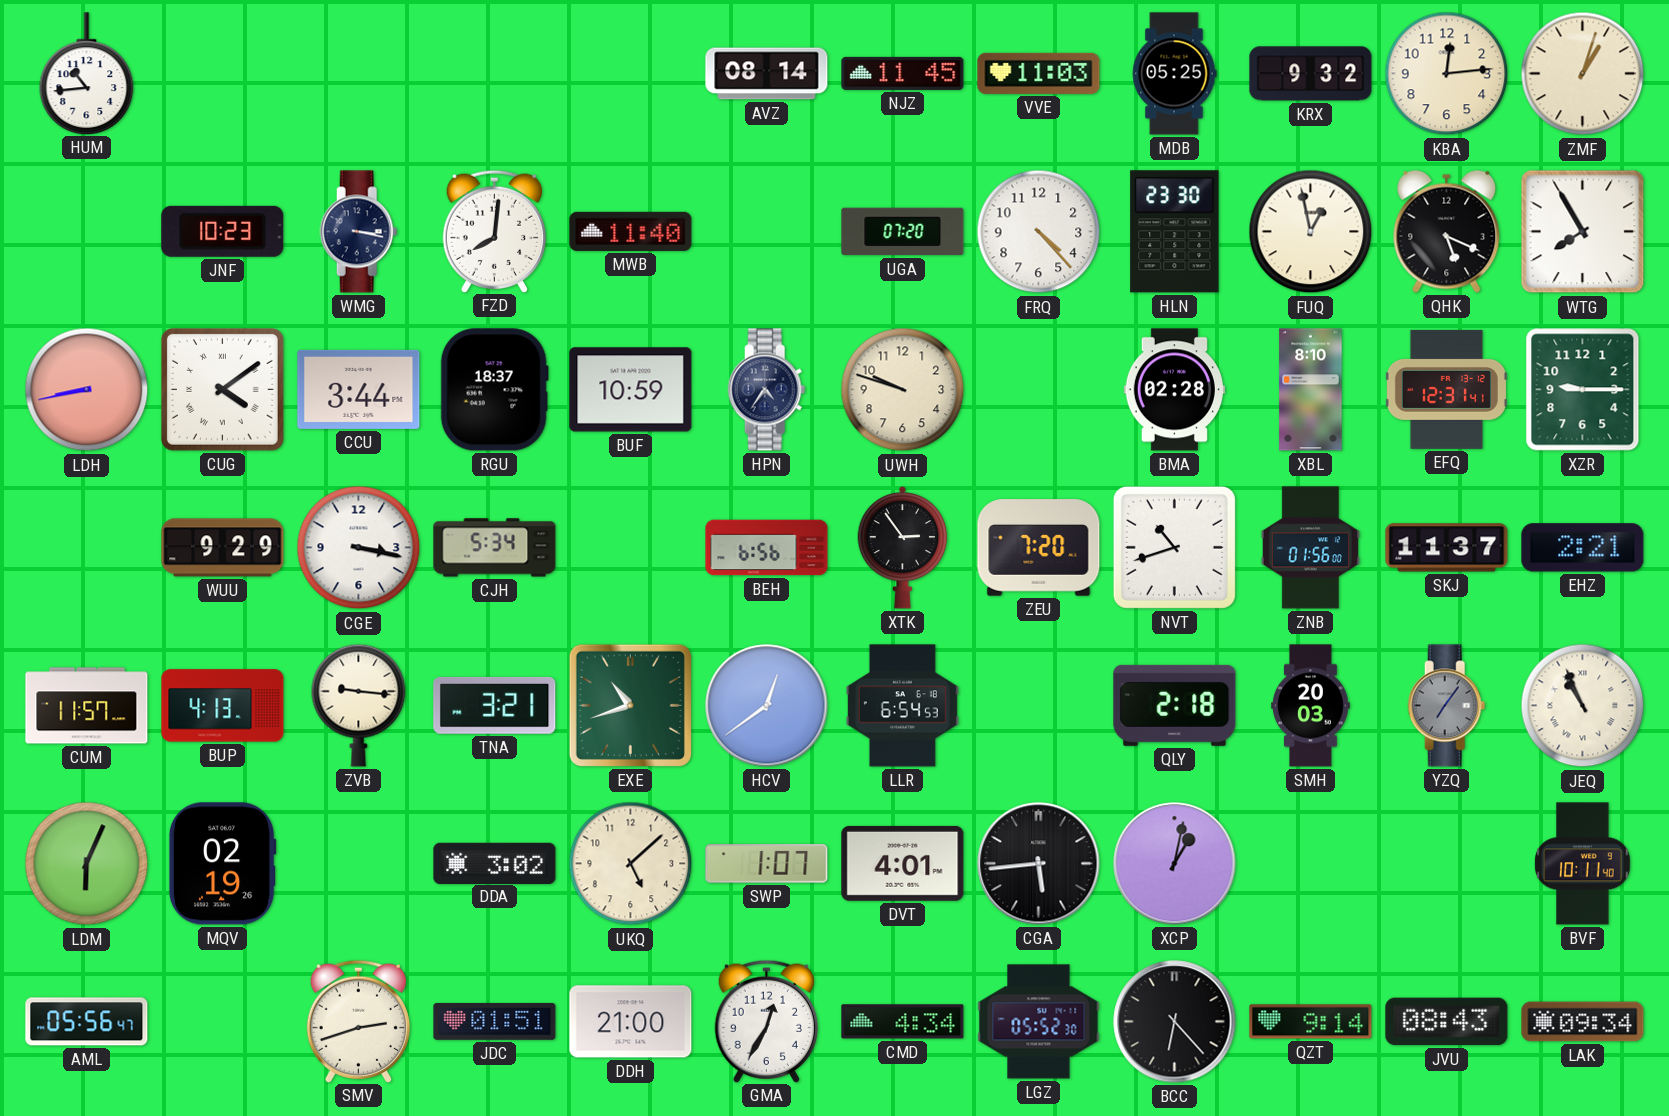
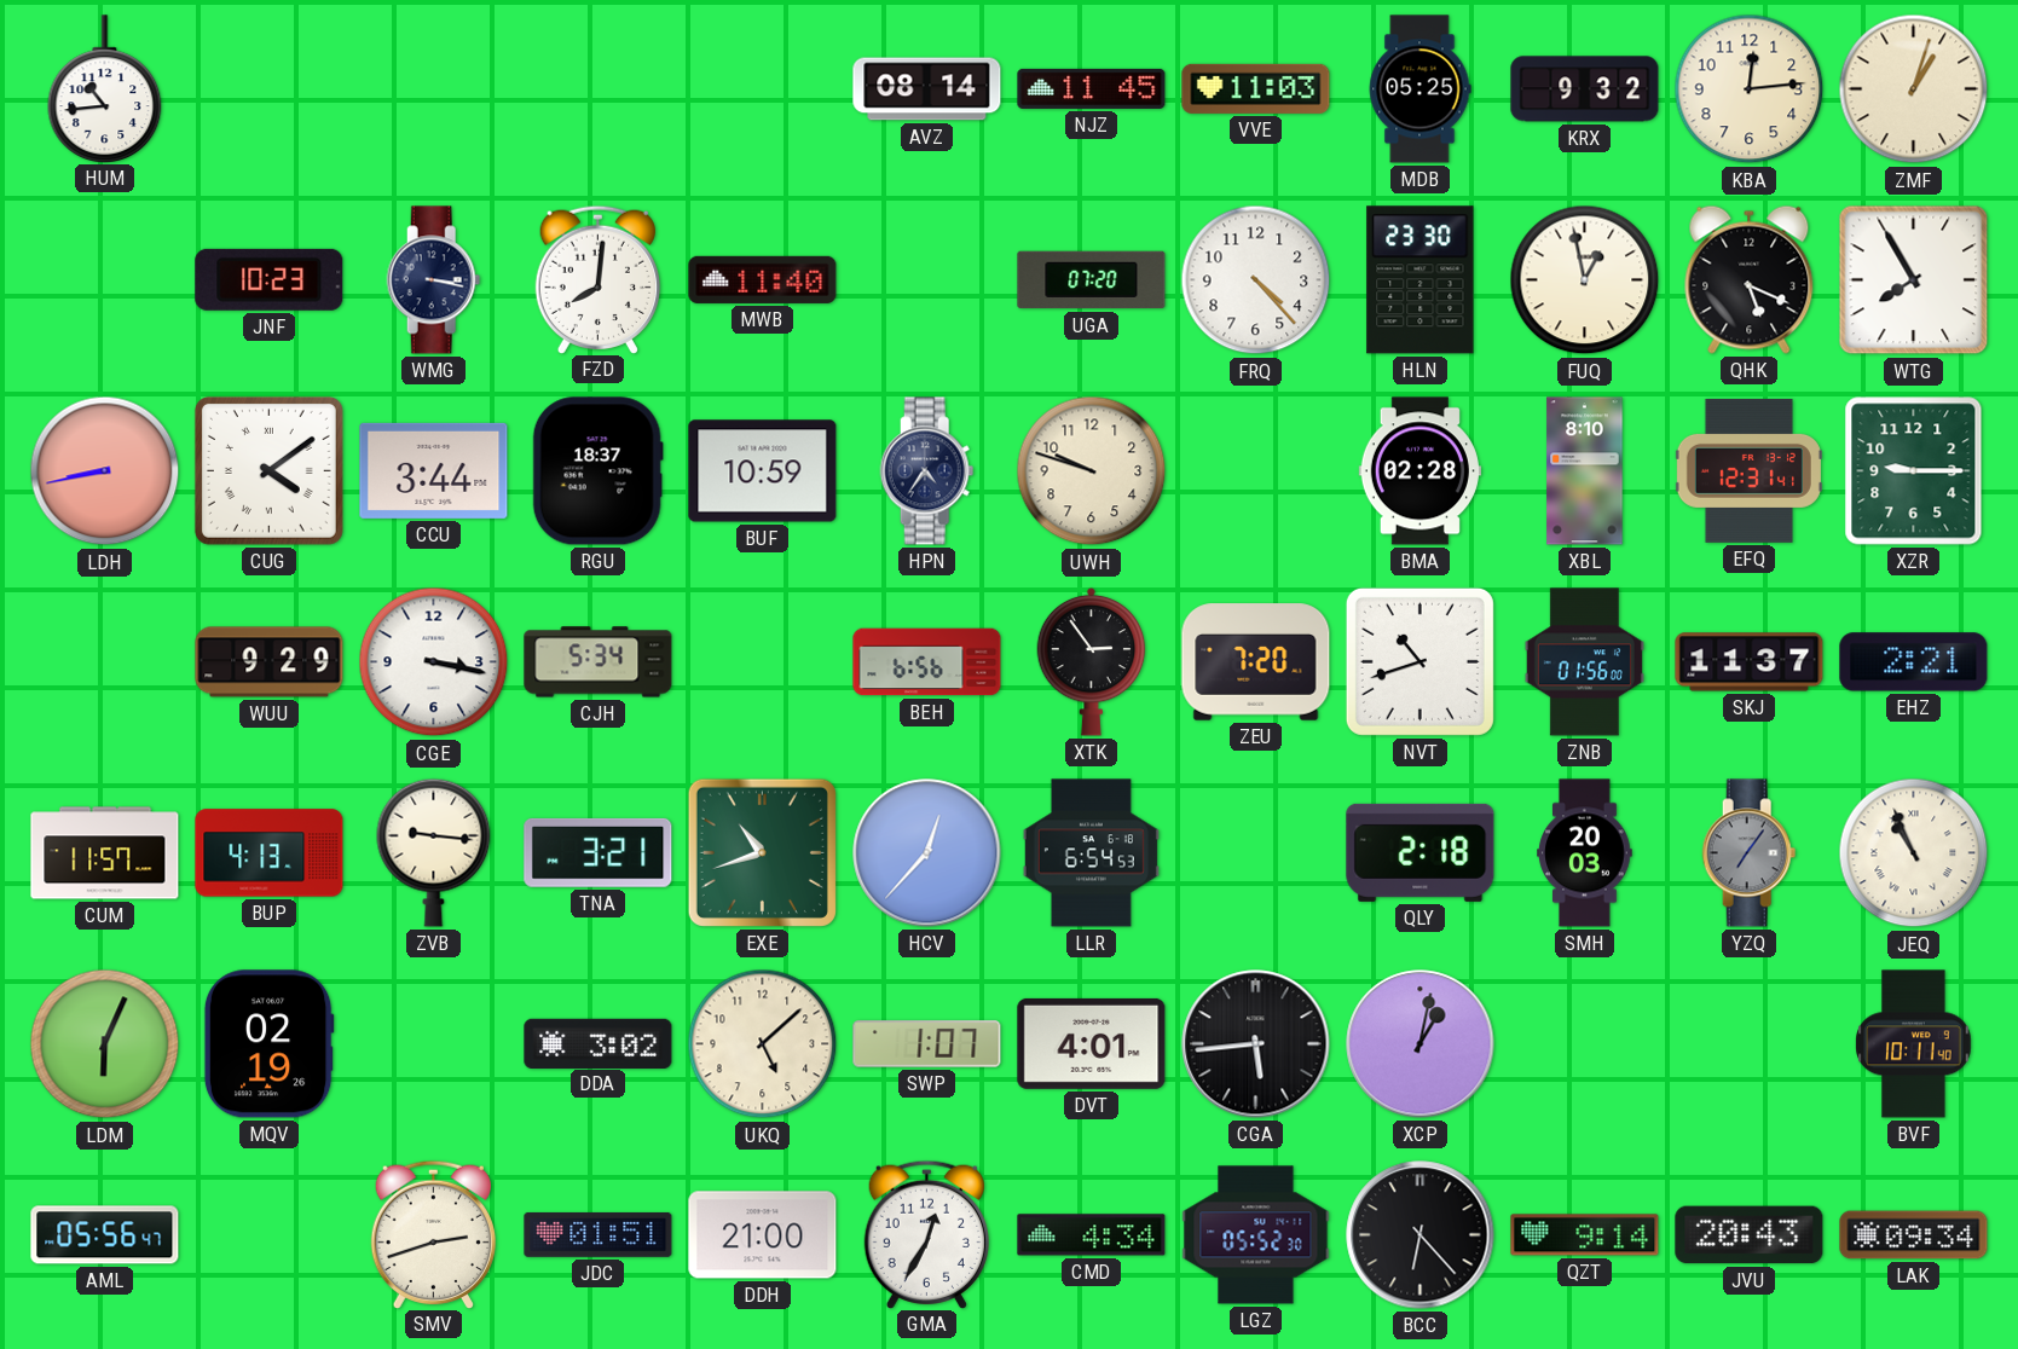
HCV: 12:39 -> 12:37
JVU: 08:43 -> 20:43
